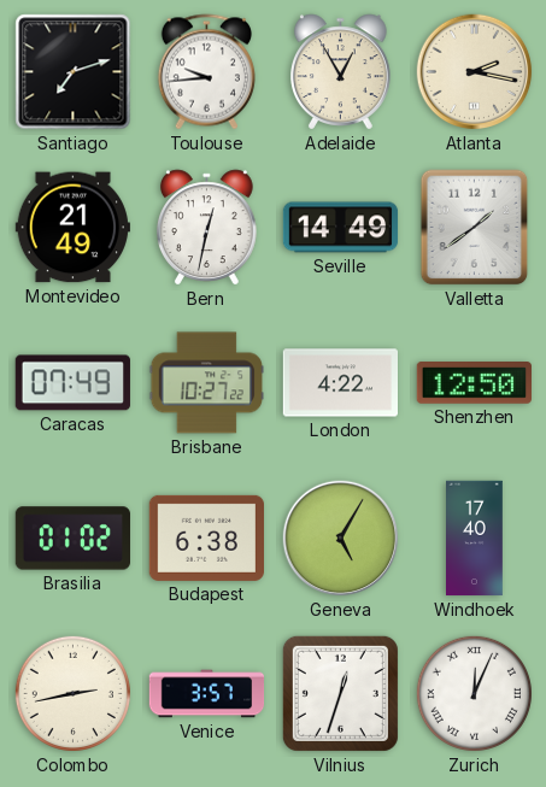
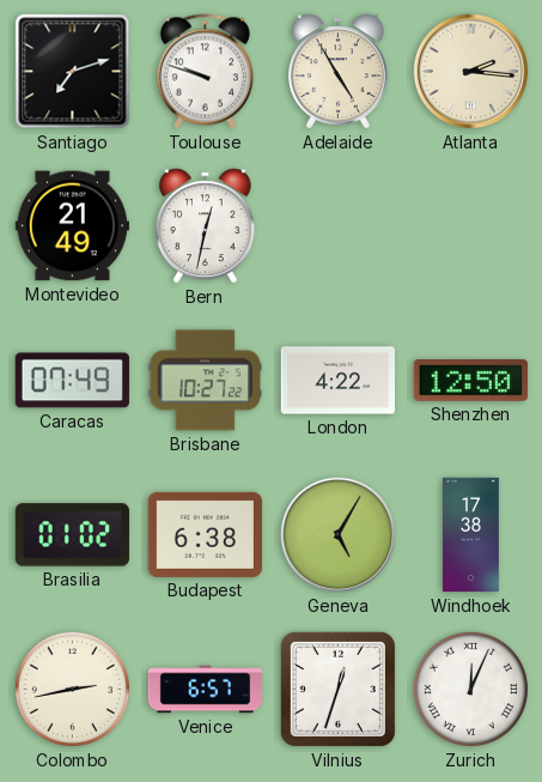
Toulouse: 9:44 -> 9:48
Adelaide: 12:55 -> 4:55
Atlanta: 2:17 -> 2:16
Seville: 14:49 -> none
Valletta: 1:39 -> none
Windhoek: 17:40 -> 17:38
Venice: 3:57 -> 6:57
